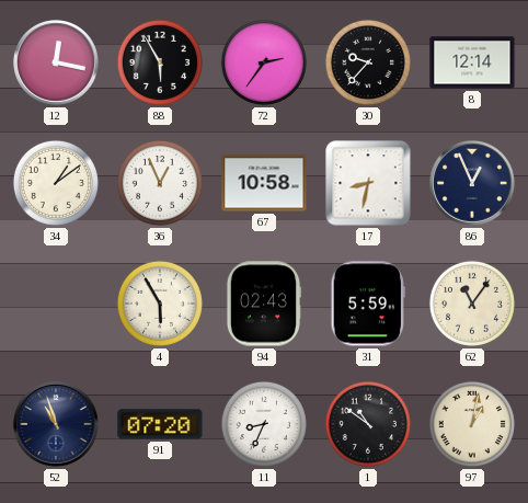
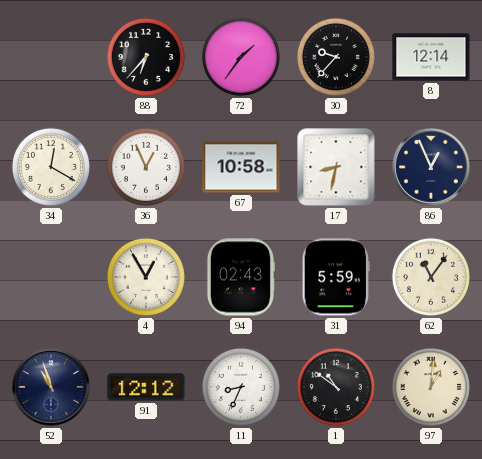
12: 12:17 -> none
88: 5:55 -> 6:37
72: 2:36 -> 1:36
34: 1:09 -> 12:20
4: 5:55 -> 12:55
91: 07:20 -> 12:12
97: 1:02 -> 1:01
